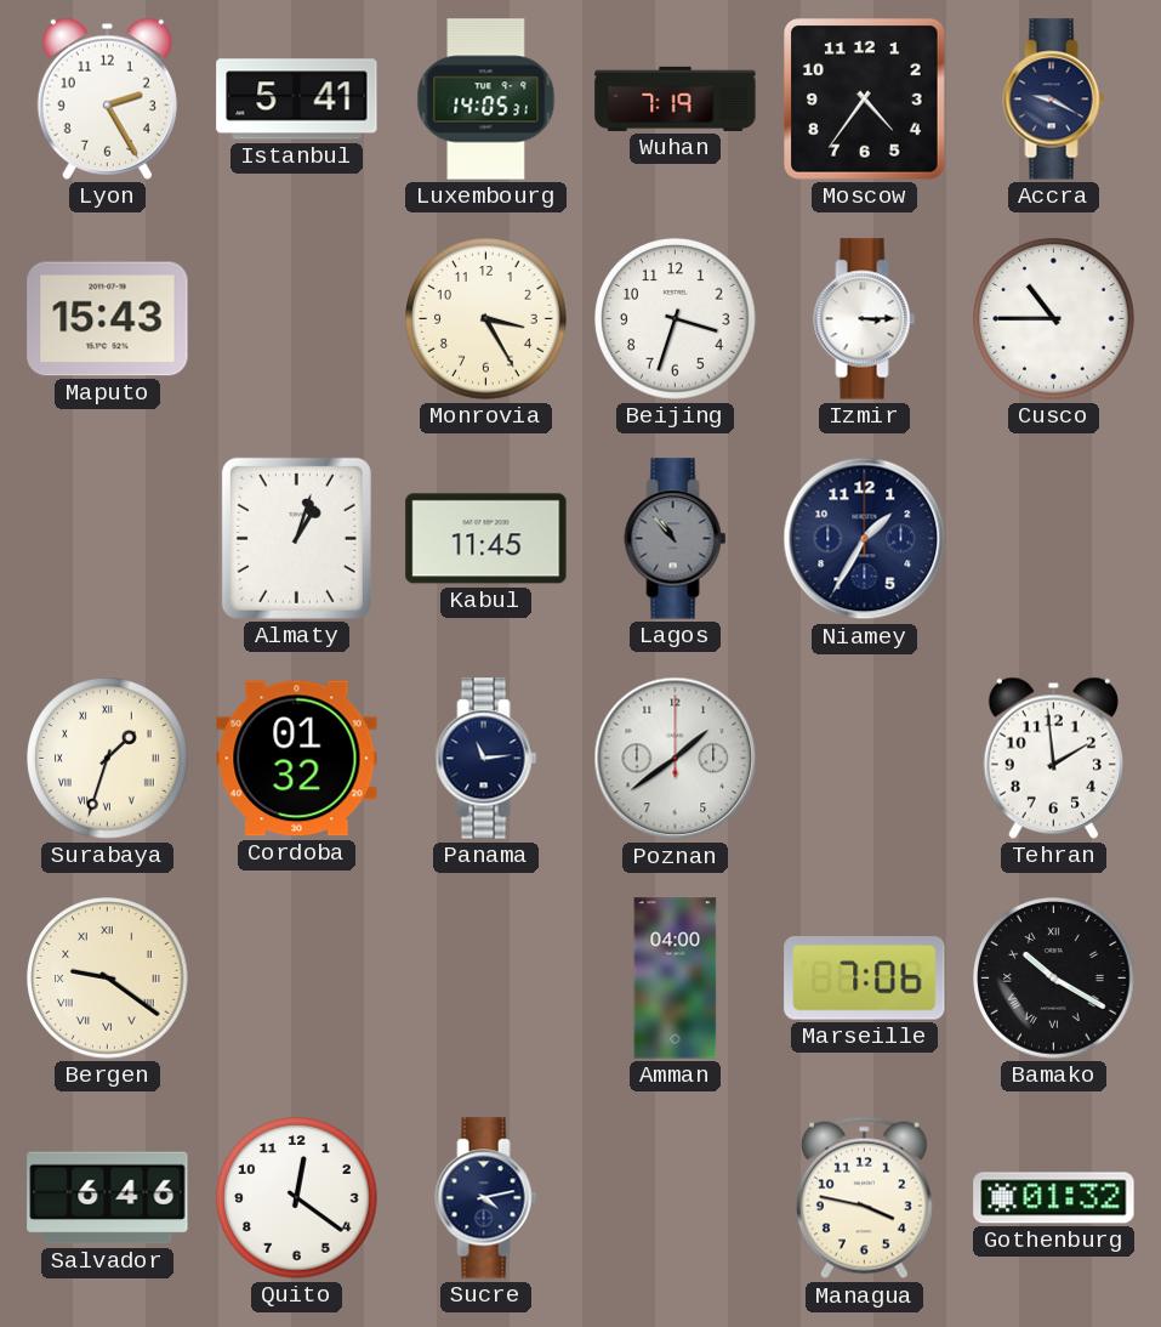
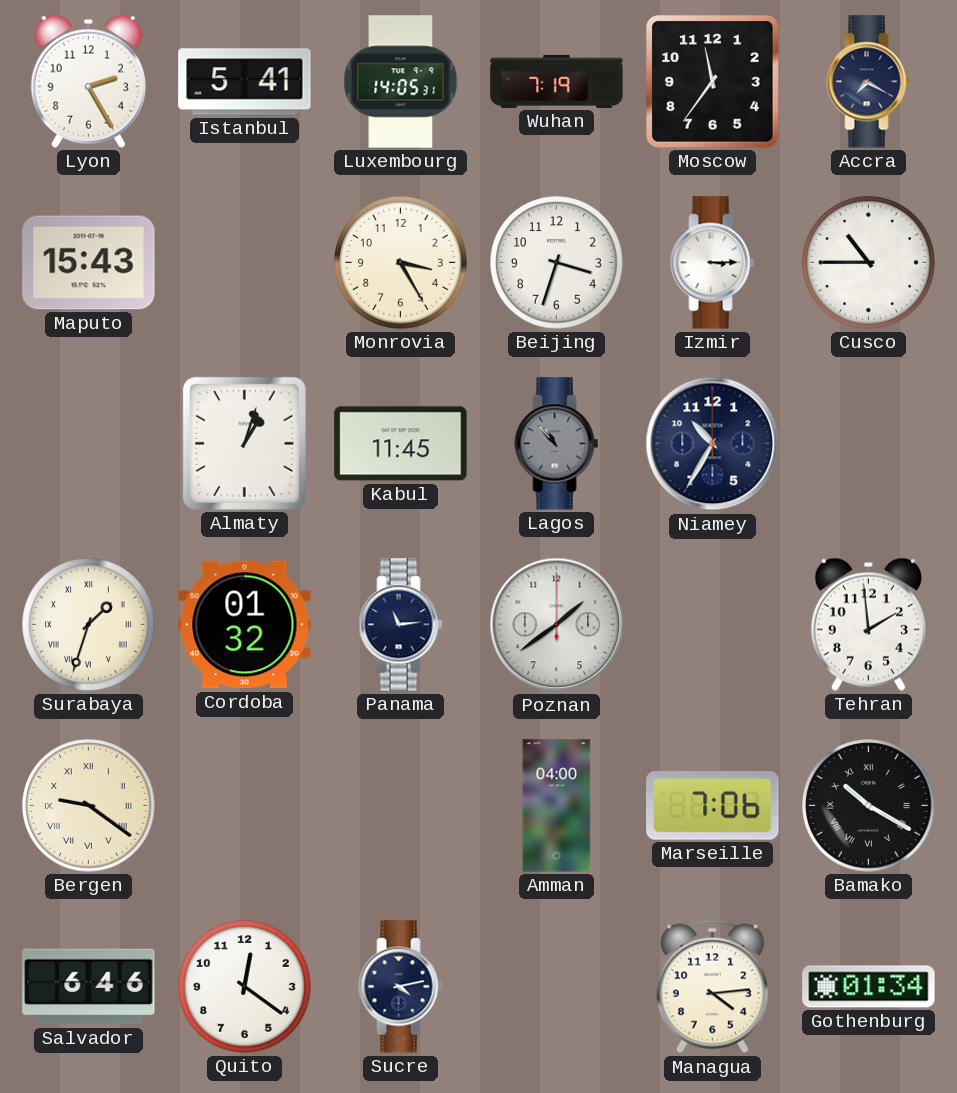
Moscow: 4:36 -> 11:36
Accra: 9:20 -> 7:20
Niamey: 1:35 -> 10:35
Managua: 3:47 -> 4:14
Gothenburg: 01:32 -> 01:34
